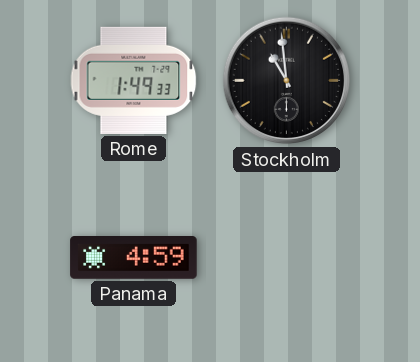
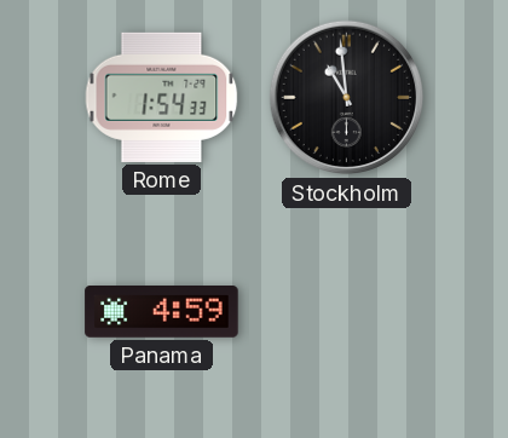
Rome: 1:49 -> 1:54
